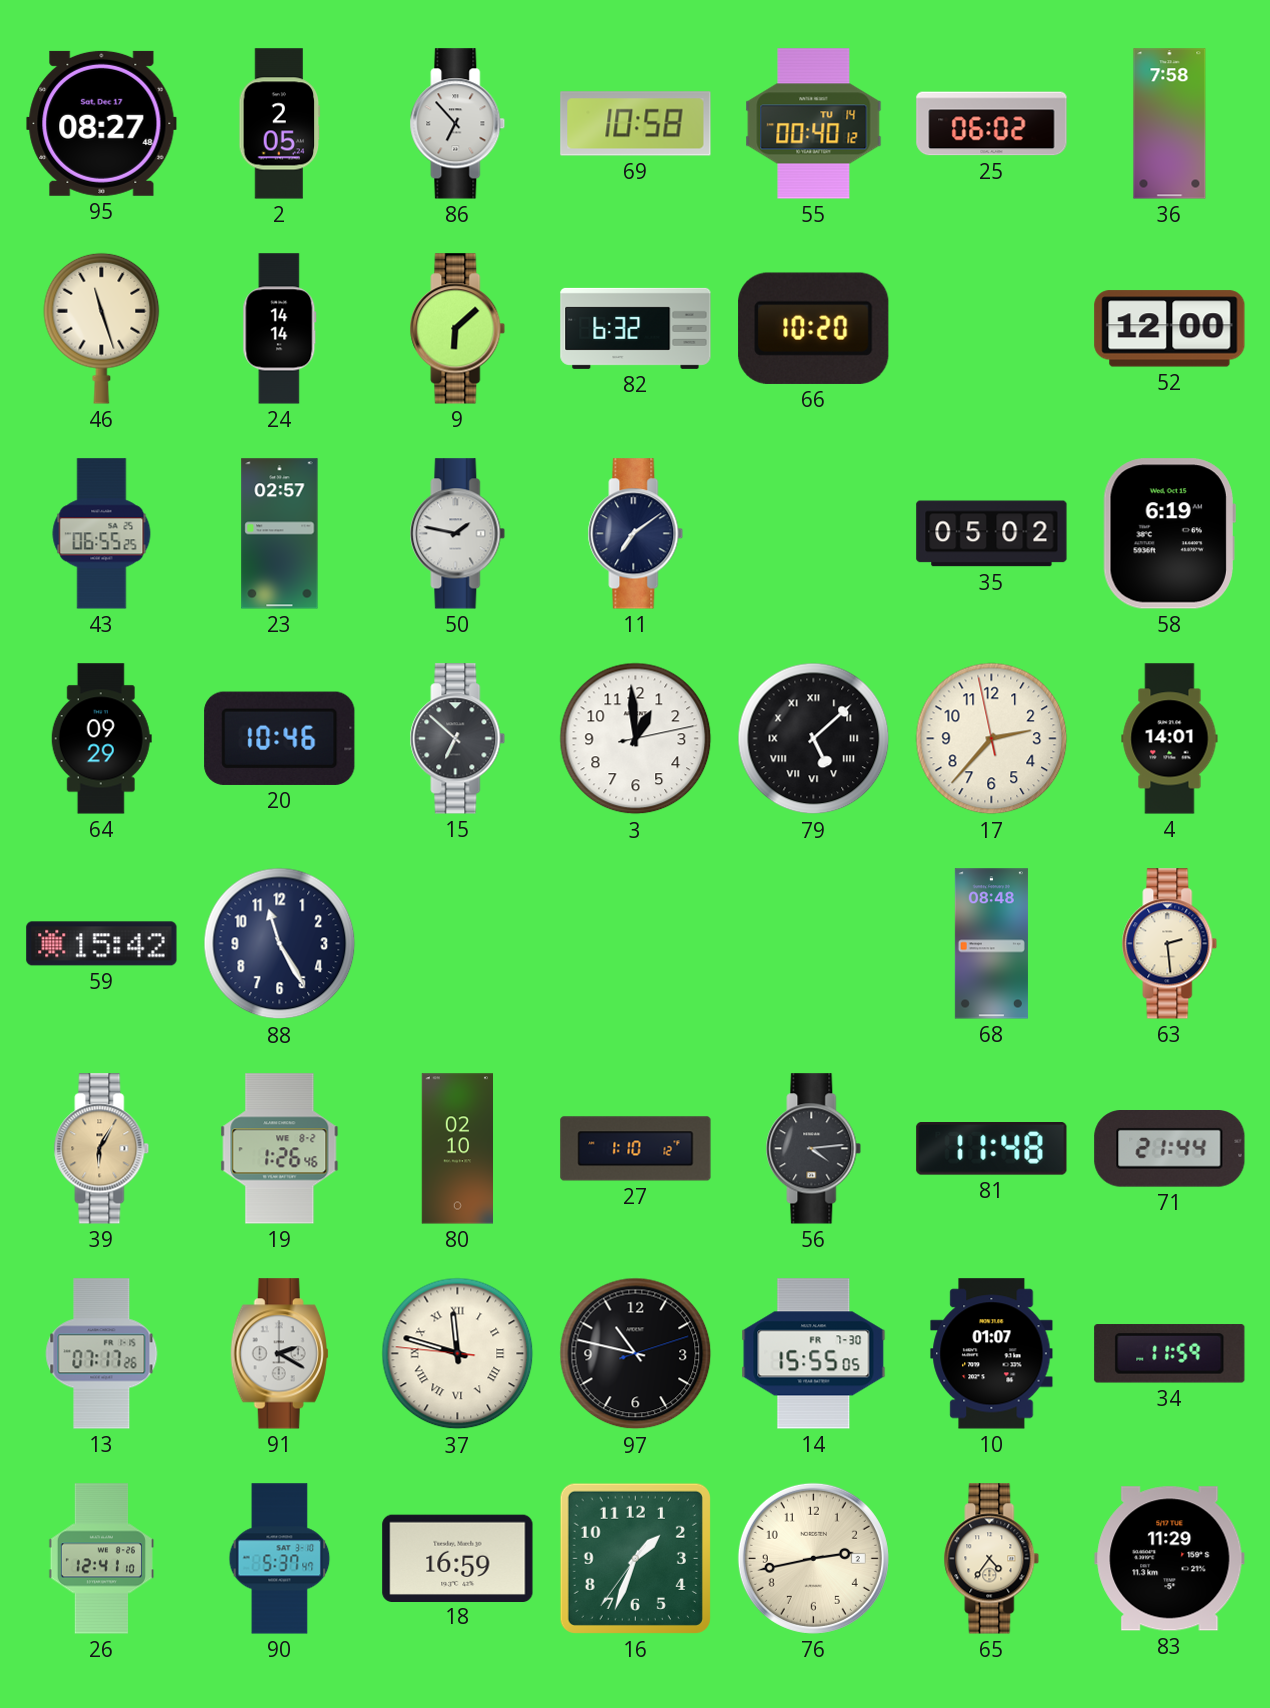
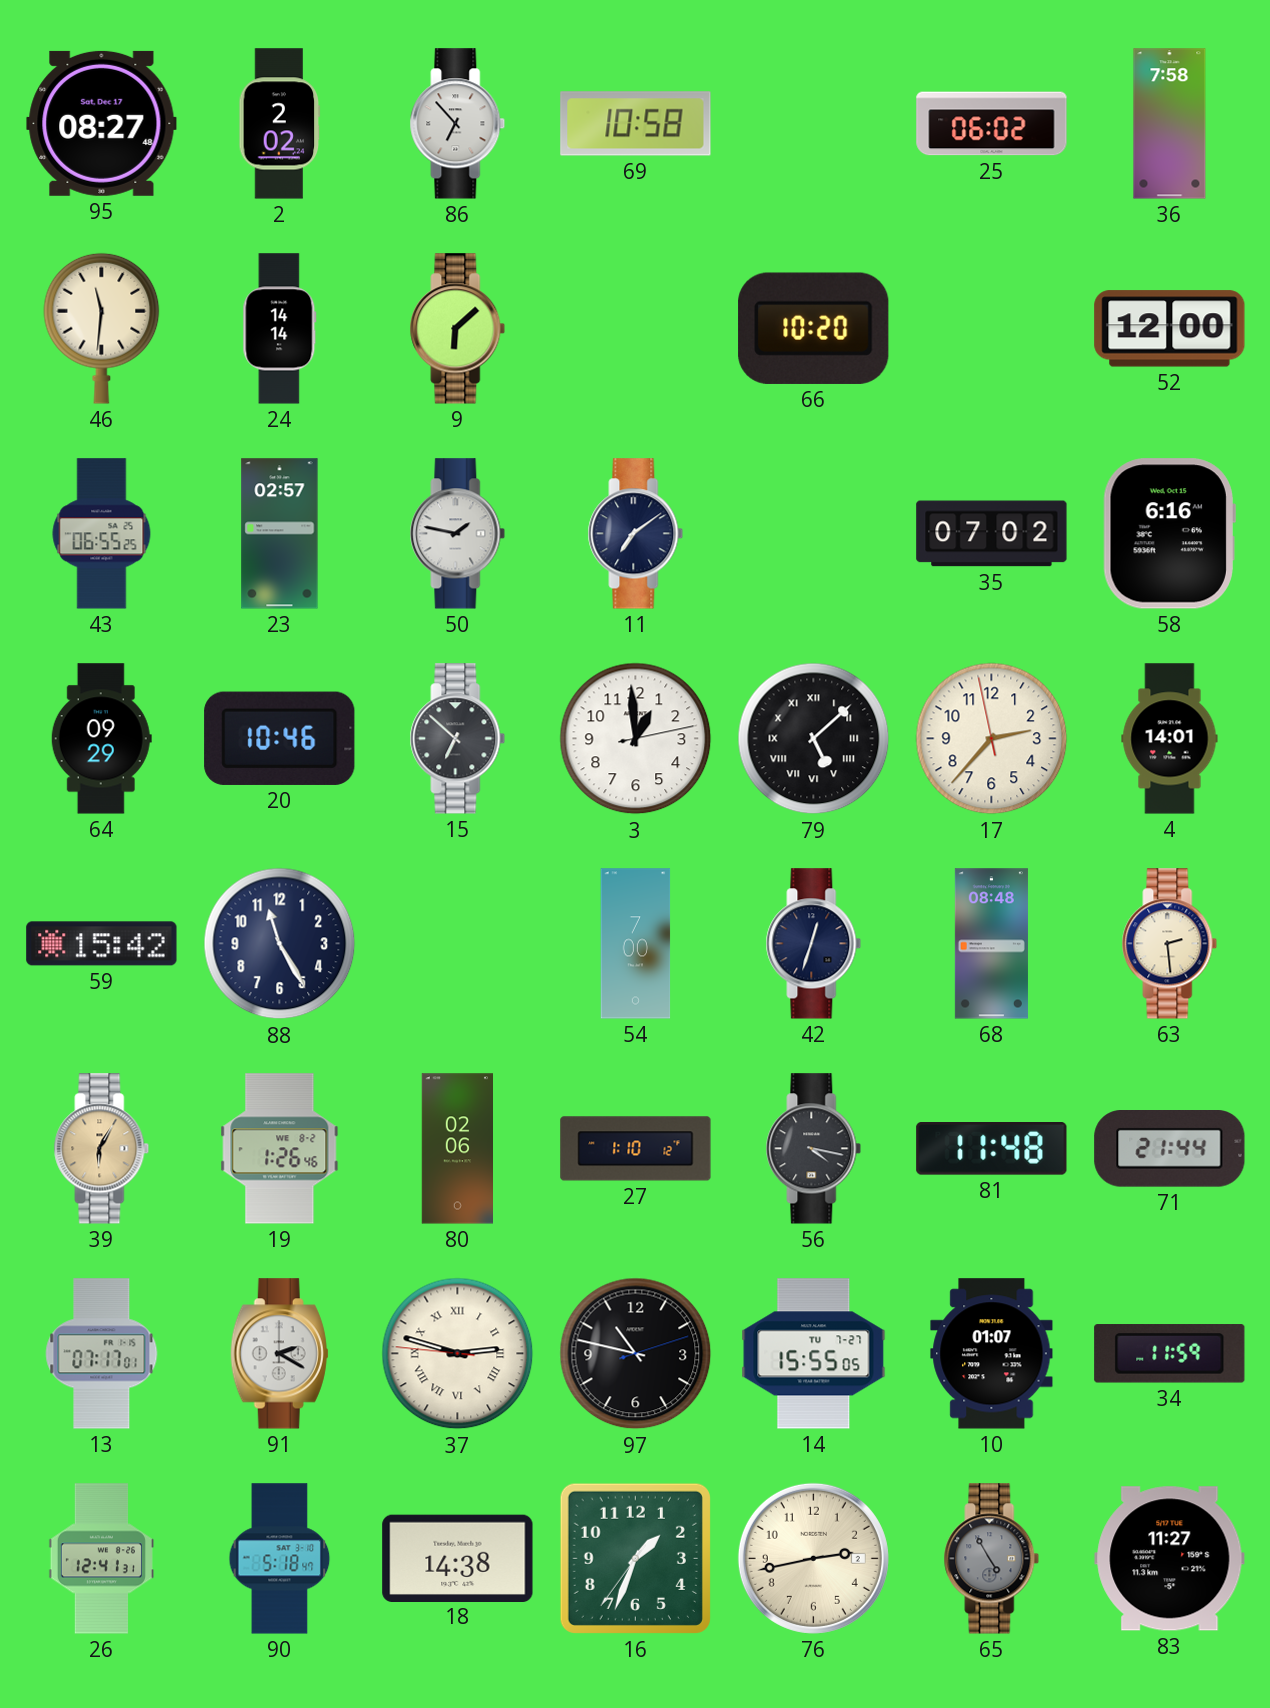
2: 2:05 -> 2:02
55: 00:40 -> none
46: 11:27 -> 11:31
82: 6:32 -> none
35: 05:02 -> 07:02
58: 6:19 -> 6:16
54: none -> 7:00
42: none -> 12:33
80: 02:10 -> 02:06
56: 4:14 -> 4:17
13: 07:17:26 -> 07:17:01
37: 11:47 -> 2:47
14 date: FR 7-30 -> TU 7-27
26: 12:41:10 -> 12:41:31
90: 5:37 -> 5:18
18: 16:59 -> 14:38
65: 4:36 -> 4:55
65 dial: cream -> grey
83: 11:29 -> 11:27
